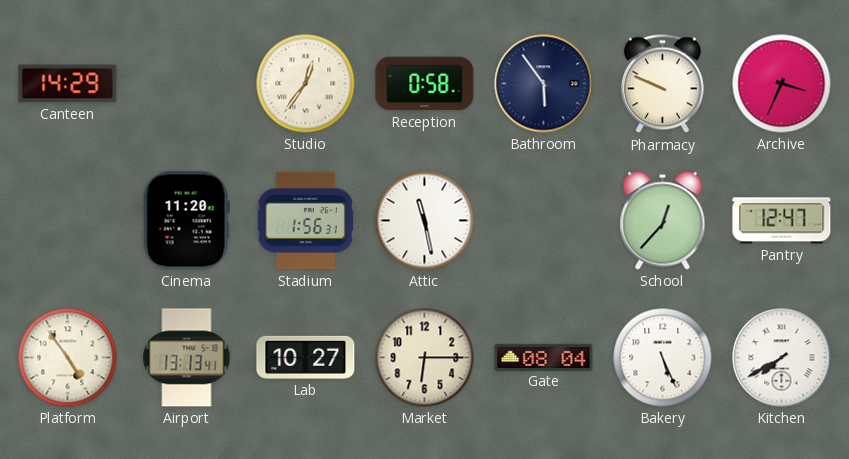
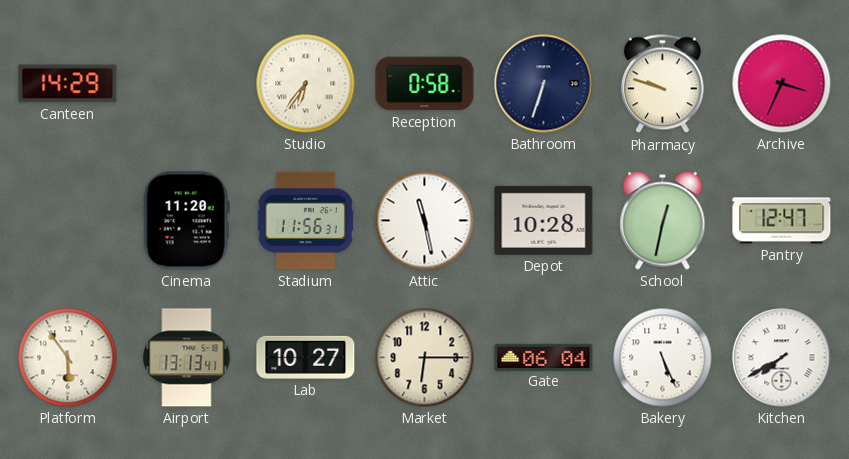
Studio: 12:36 -> 6:36
Bathroom: 5:54 -> 6:33
Pharmacy: 9:49 -> 9:48
Stadium: 1:56 -> 11:56
Depot: none -> 10:28
School: 12:37 -> 12:32
Platform: 4:54 -> 5:54
Gate: 08:04 -> 06:04
